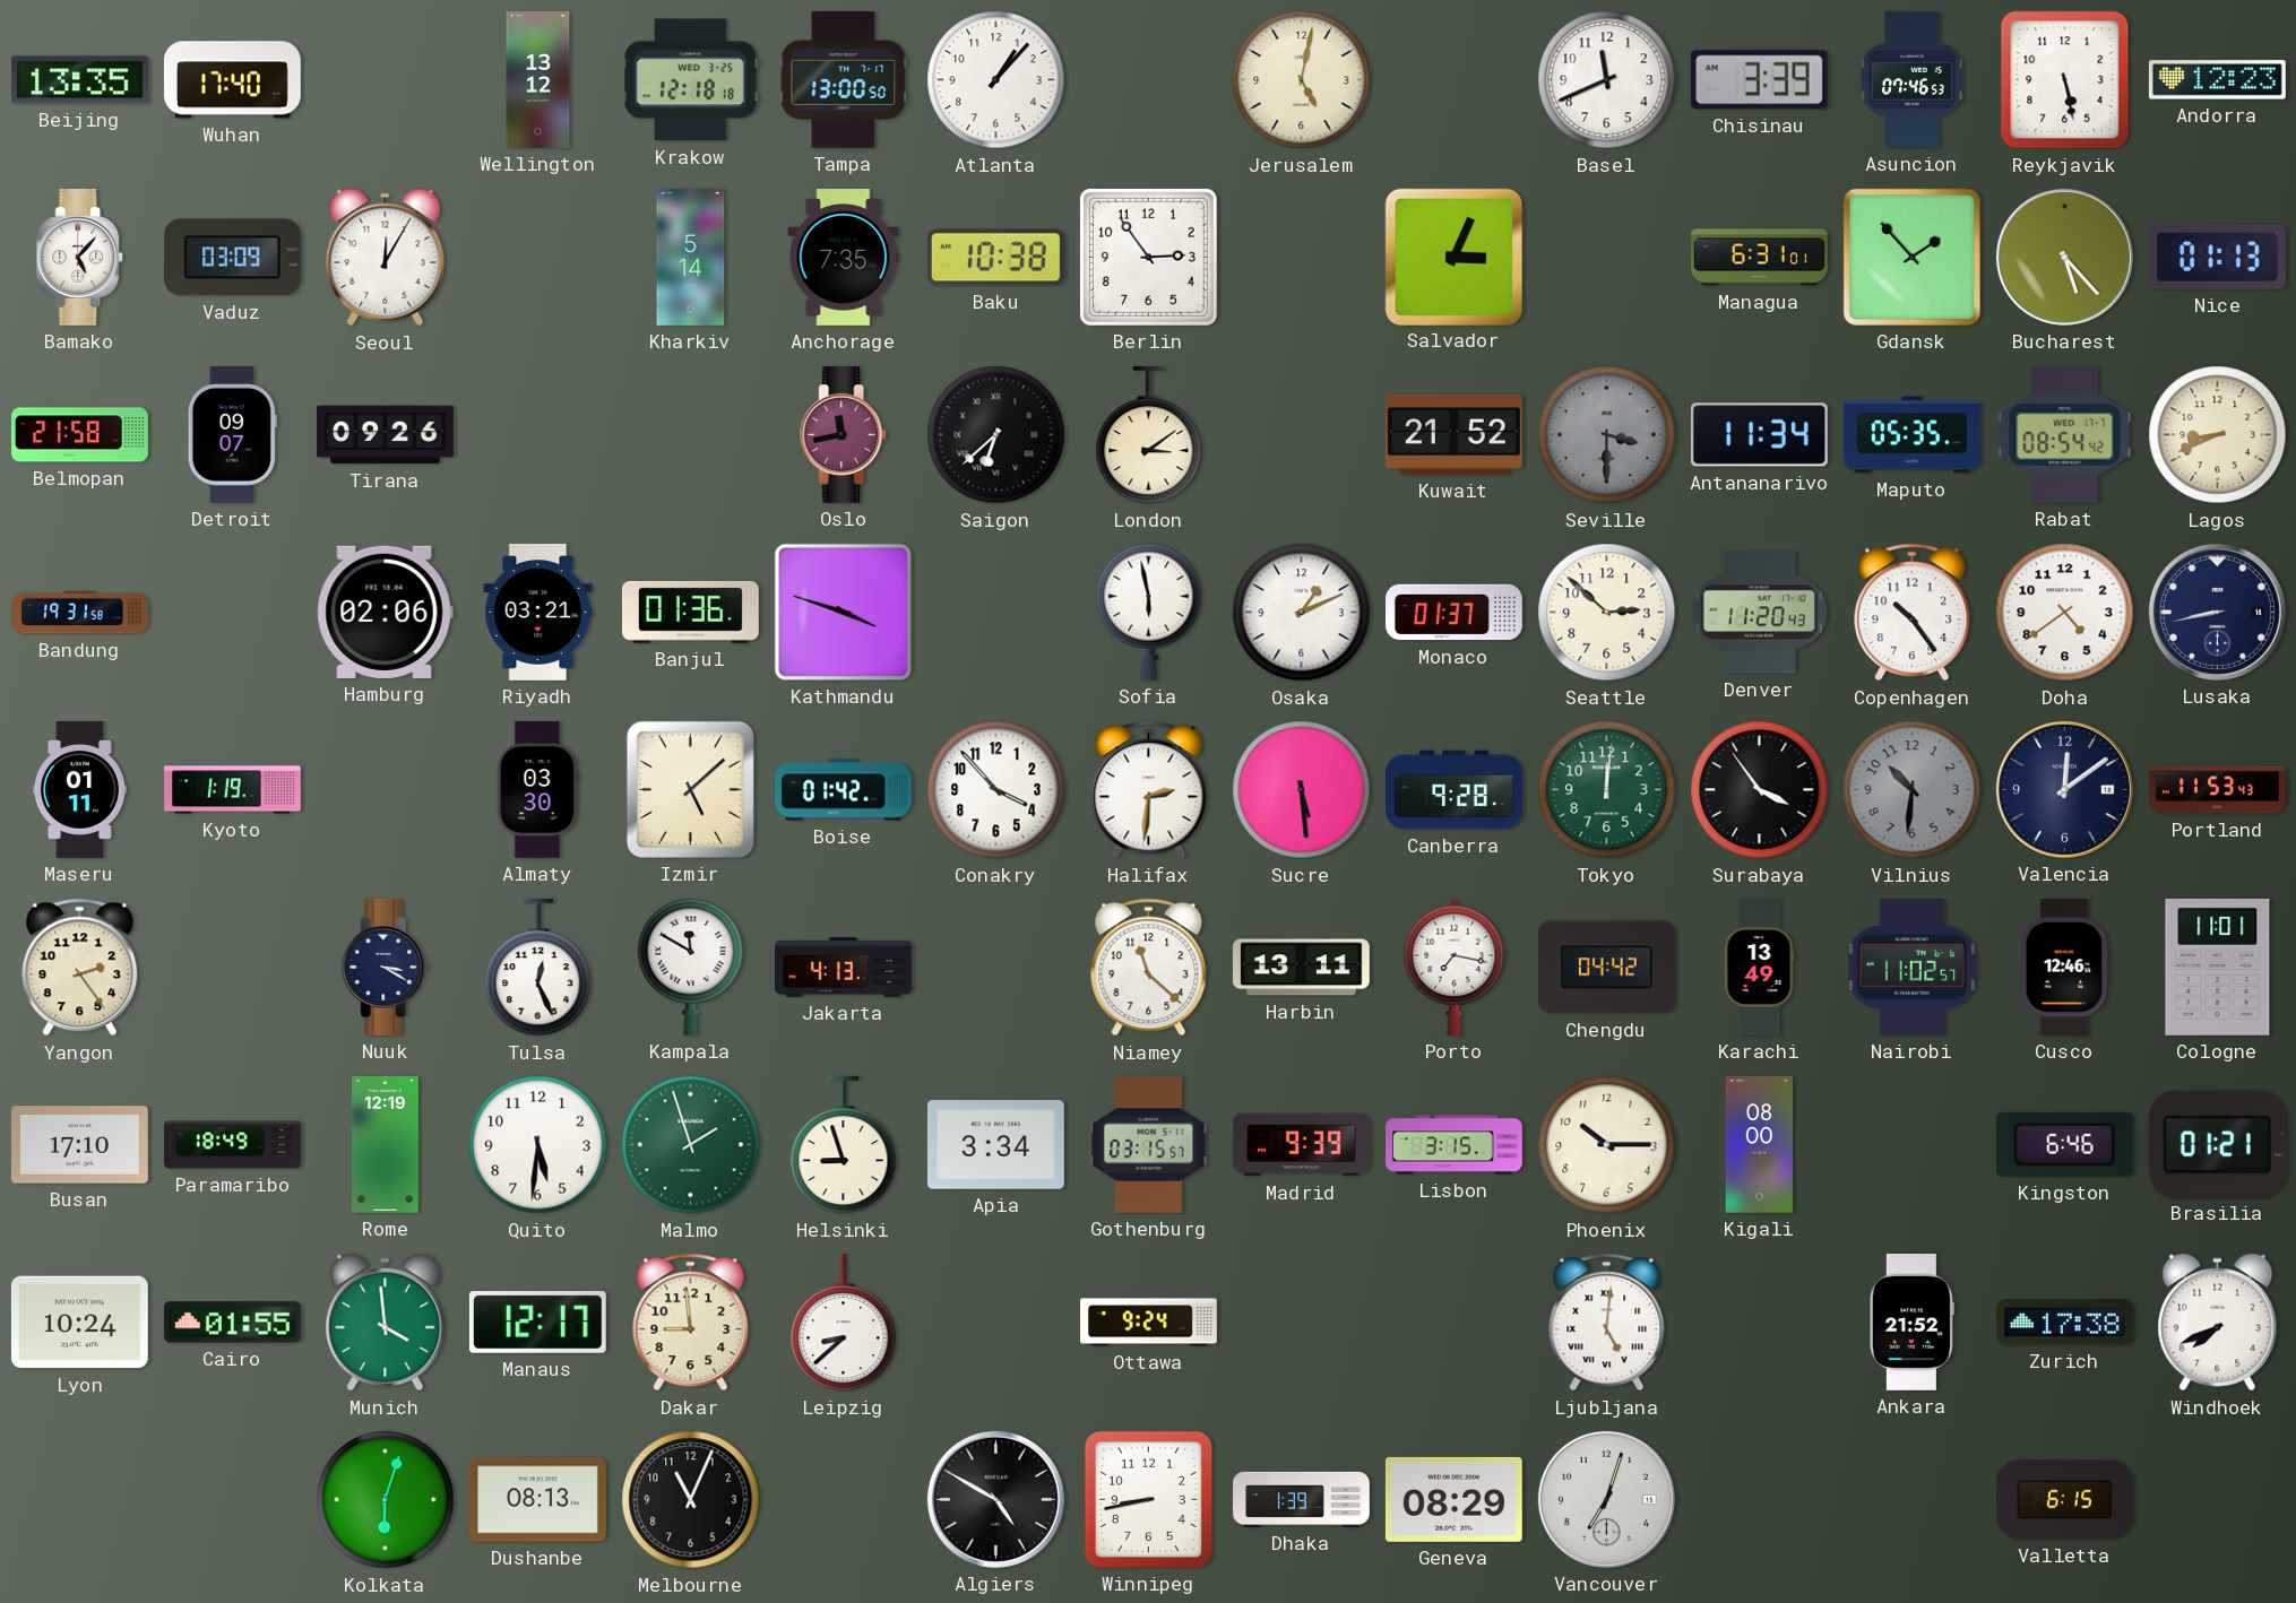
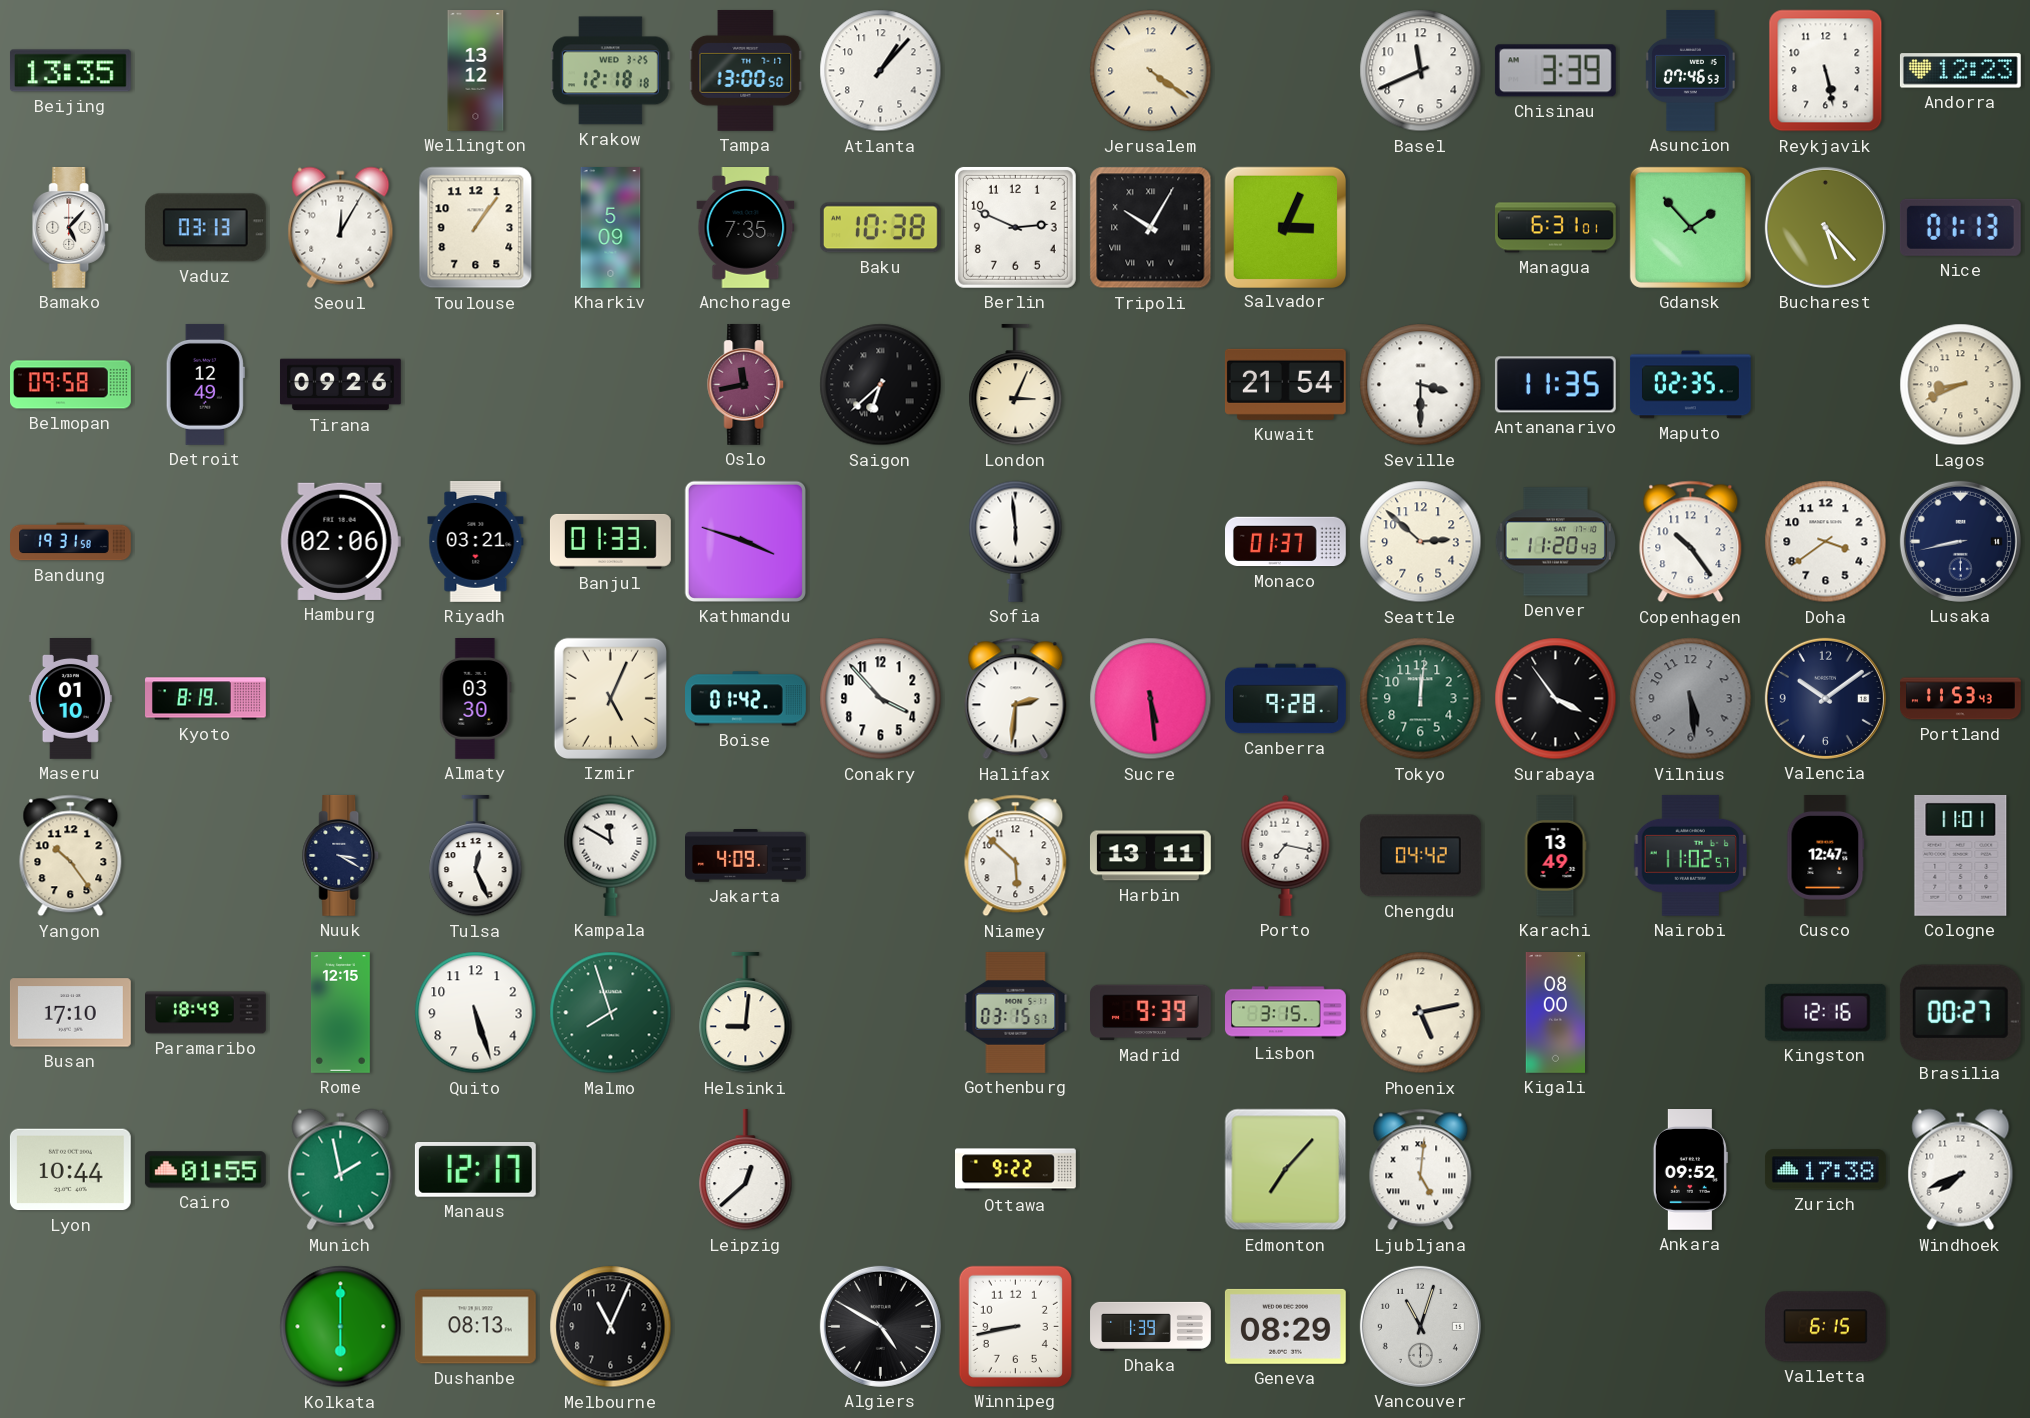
Wuhan: 17:40 -> none
Jerusalem: 5:02 -> 4:21
Vaduz: 03:09 -> 03:13
Toulouse: none -> 1:06
Kharkiv: 5:14 -> 5:09
Berlin: 2:54 -> 2:49
Tripoli: none -> 10:05
Belmopan: 21:58 -> 09:58
Detroit: 09:07 -> 12:49
London: 3:09 -> 3:04
Kuwait: 21:52 -> 21:54
Seville dial: grey -> white
Antananarivo: 11:34 -> 11:35
Maputo: 05:35 -> 02:35
Rabat: 08:54 -> none
Banjul: 01:36 -> 01:33
Sofia: 5:58 -> 5:59
Osaka: 1:11 -> none
Doha: 4:39 -> 3:39
Maseru: 01:11 -> 01:10
Kyoto: 1:19 -> 8:19
Izmir: 5:08 -> 5:04
Vilnius: 10:31 -> 5:29
Valencia: 12:09 -> 10:09
Yangon: 2:24 -> 10:24
Jakarta: 4:13 -> 4:09
Niamey: 11:22 -> 5:52
Cusco: 12:46 -> 12:47
Rome: 12:19 -> 12:15
Quito: 5:31 -> 5:27
Malmo: 1:57 -> 7:57
Helsinki: 8:57 -> 9:01
Apia: 3:34 -> none
Phoenix: 10:15 -> 5:13
Kingston: 6:46 -> 12:16
Brasilia: 01:21 -> 00:27
Lyon: 10:24 -> 10:44
Munich: 3:59 -> 1:58
Dakar: 8:59 -> none
Leipzig: 8:38 -> 12:38
Ottawa: 9:24 -> 9:22
Edmonton: none -> 7:07
Ankara: 21:52 -> 09:52
Kolkata: 6:03 -> 6:00
Vancouver: 7:03 -> 11:03
